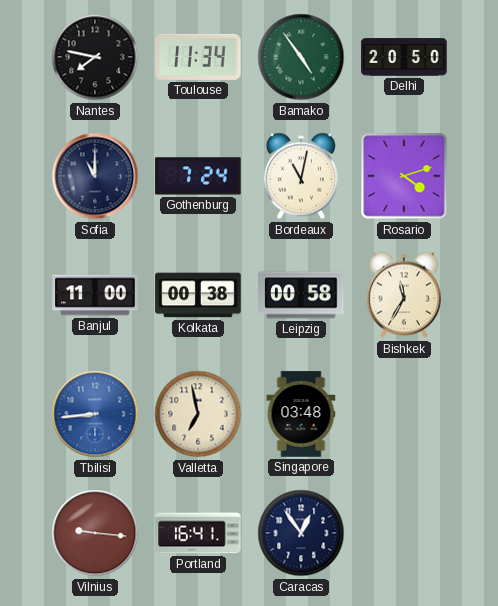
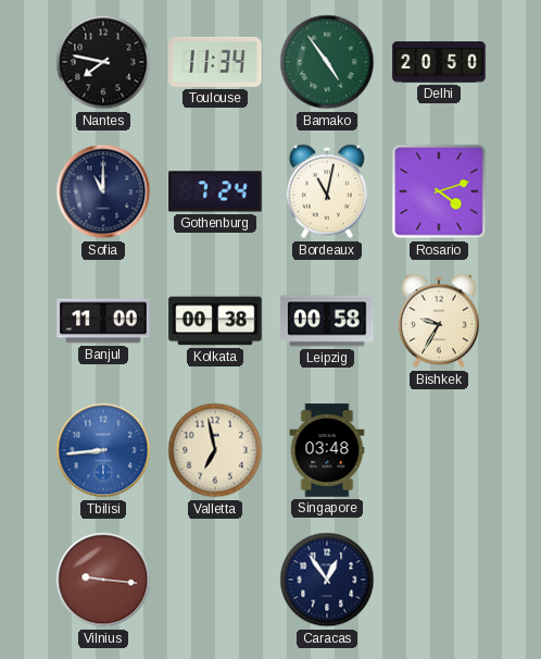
Bishkek: 11:35 -> 9:35
Portland: 16:41 -> none
